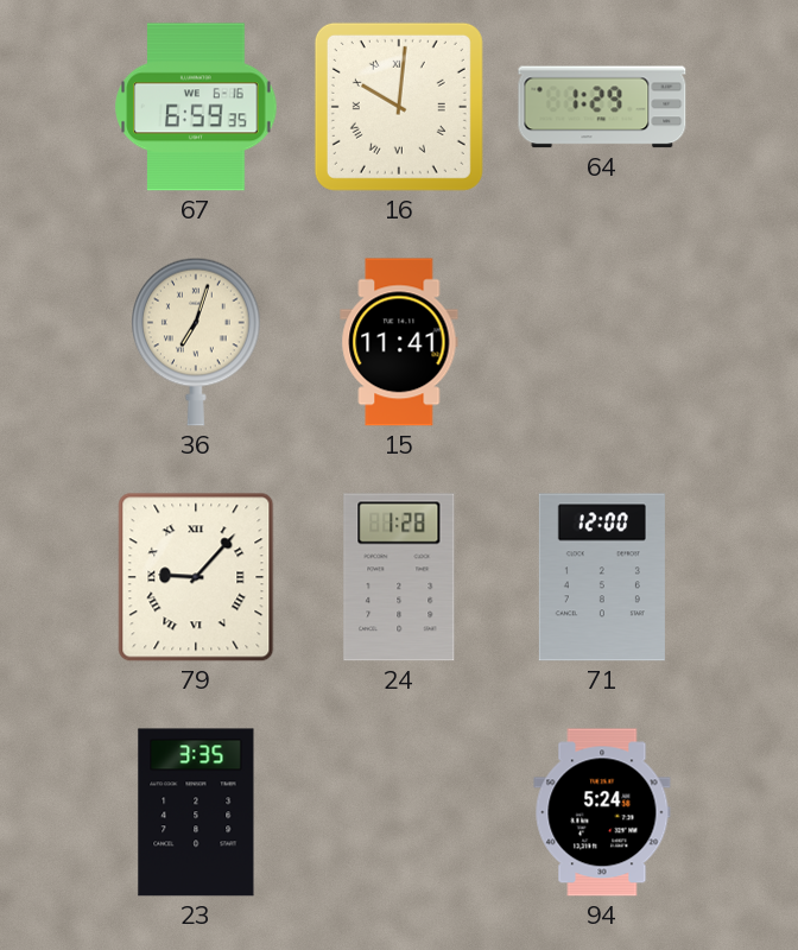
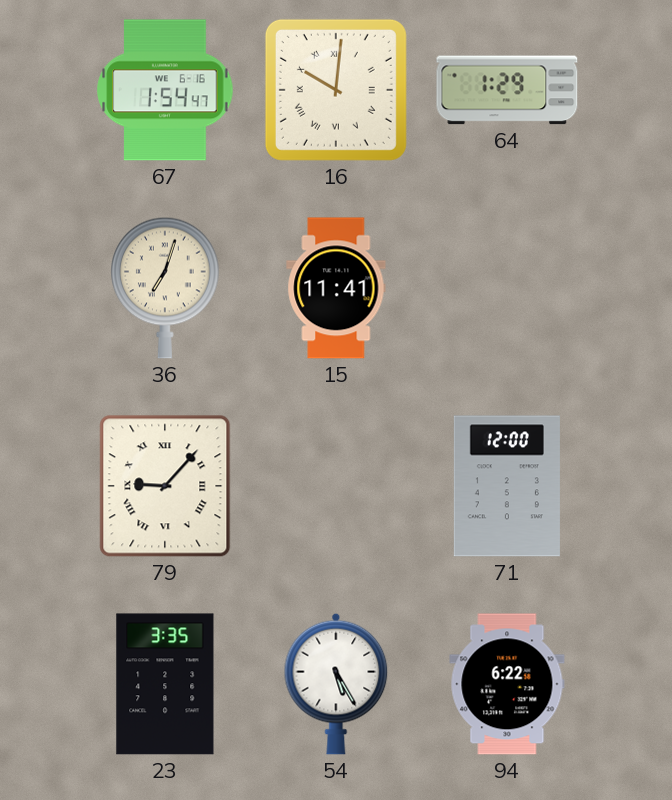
67: 6:59 -> 1:54
24: 1:28 -> none
54: none -> 5:25
94: 5:24 -> 6:22
